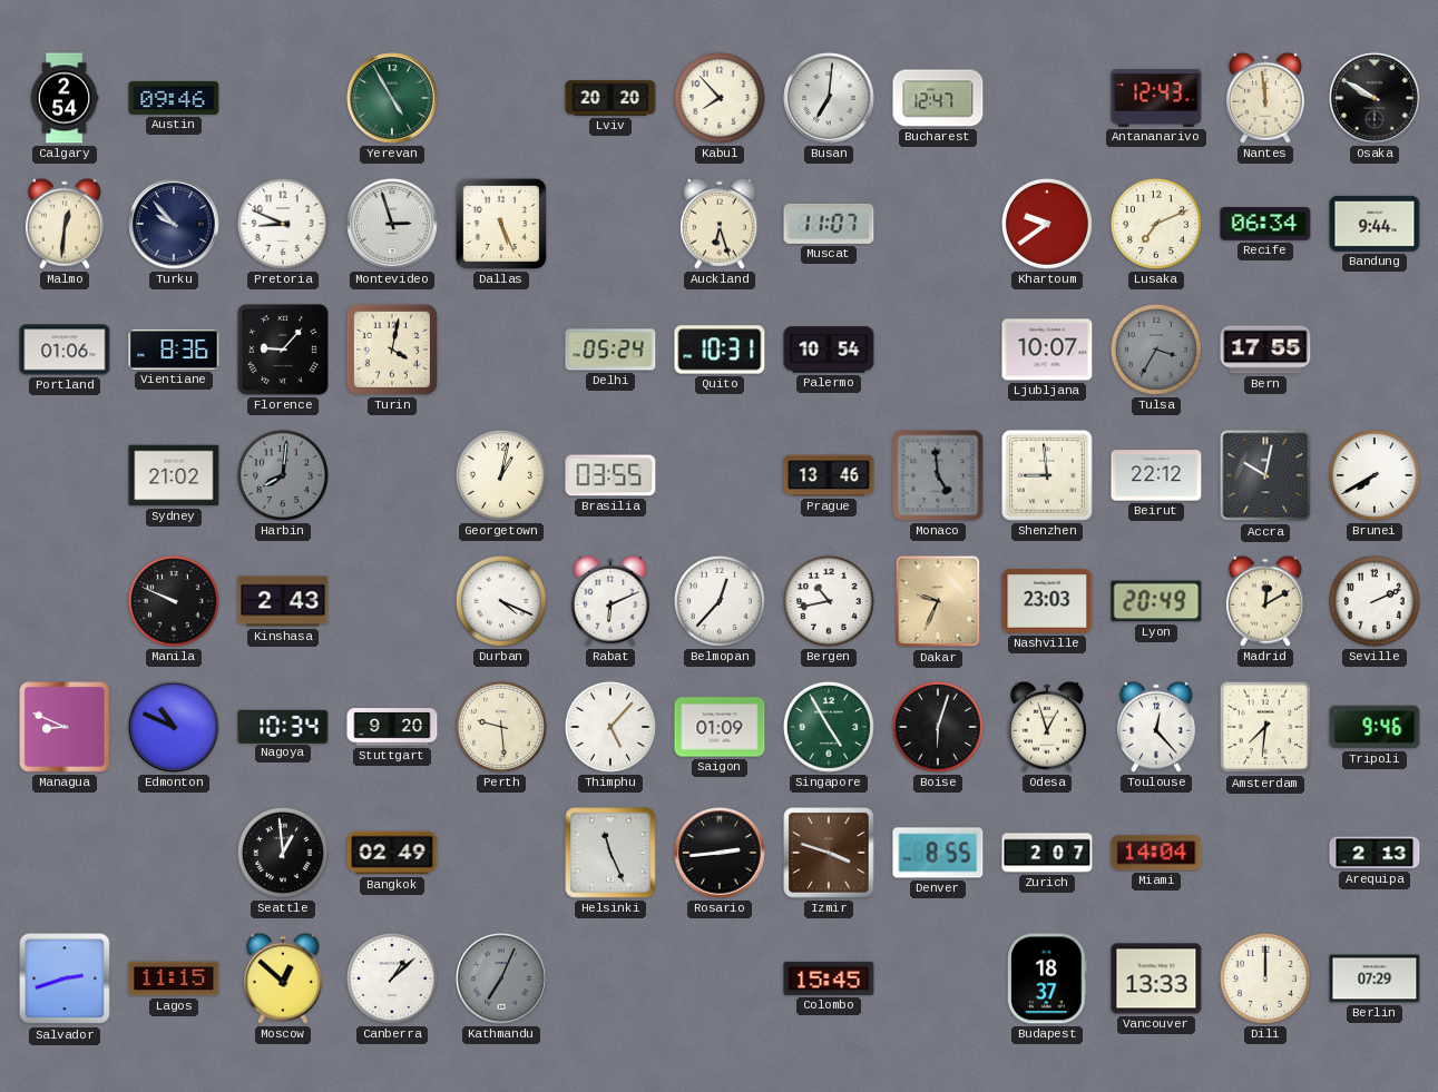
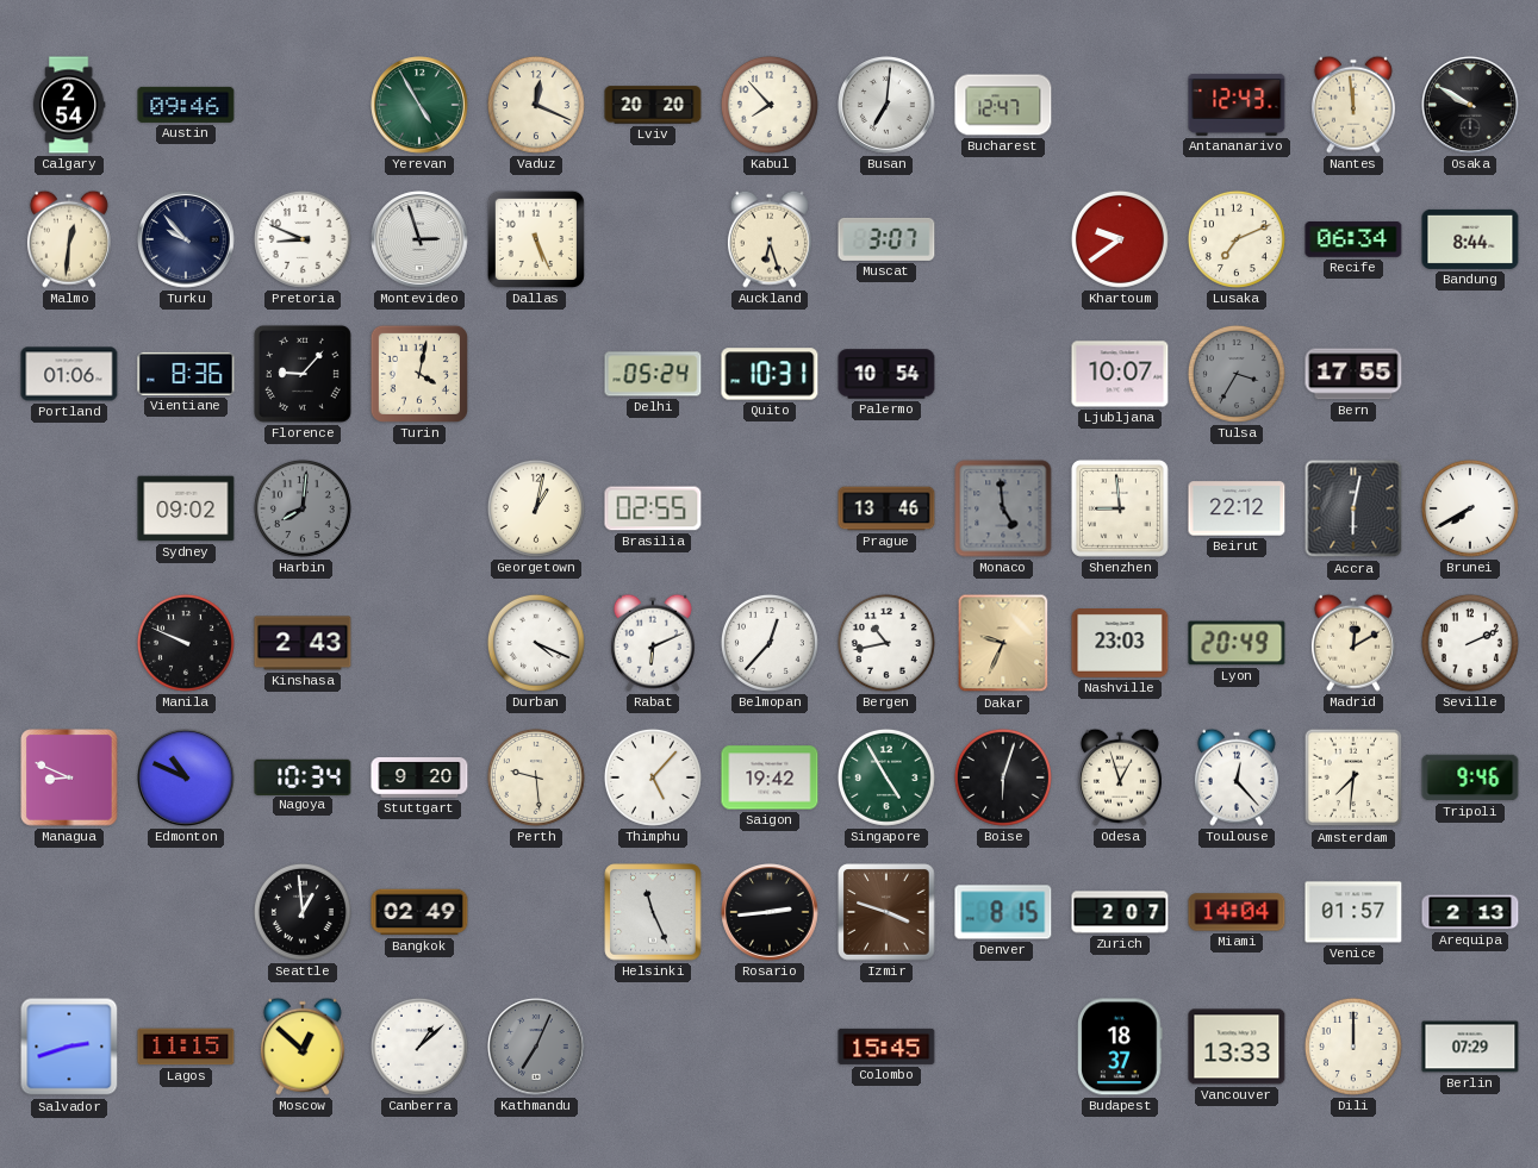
Vaduz: none -> 12:19
Muscat: 11:07 -> 3:07
Bandung: 9:44 -> 8:44
Sydney: 21:02 -> 09:02
Brasilia: 03:55 -> 02:55
Accra: 10:02 -> 6:02
Saigon: 01:09 -> 19:42
Denver: 8:55 -> 8:15
Venice: none -> 01:57
